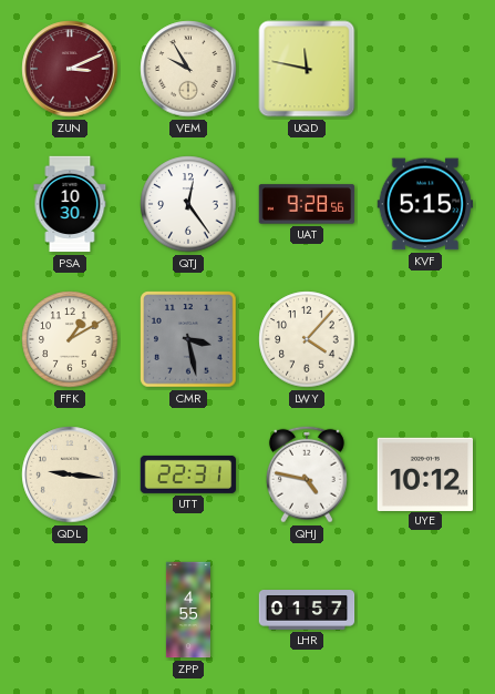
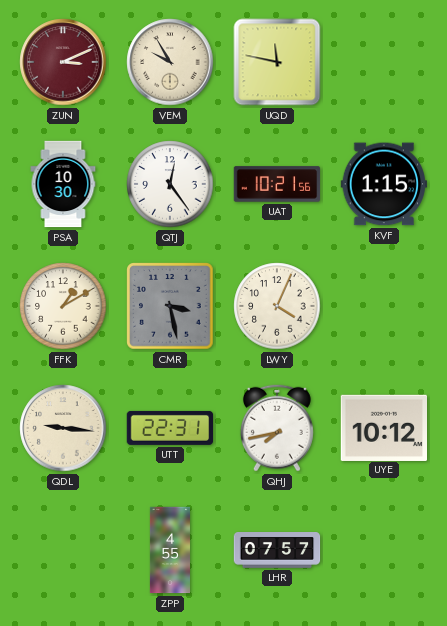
UAT: 9:28 -> 10:21
KVF: 5:15 -> 1:15
LWY: 4:07 -> 4:04
QHJ: 4:47 -> 7:43
LHR: 01:57 -> 07:57
